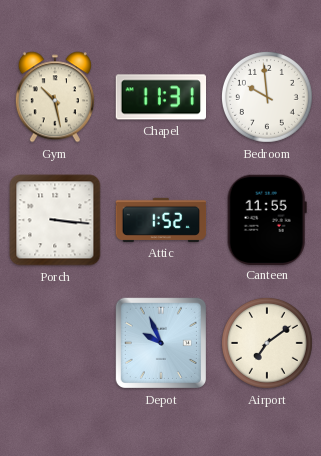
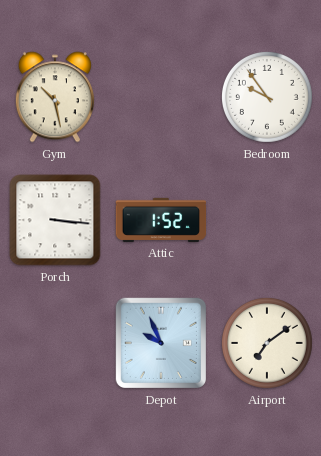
Chapel: 11:31 -> none
Bedroom: 9:59 -> 9:54
Canteen: 11:55 -> none
